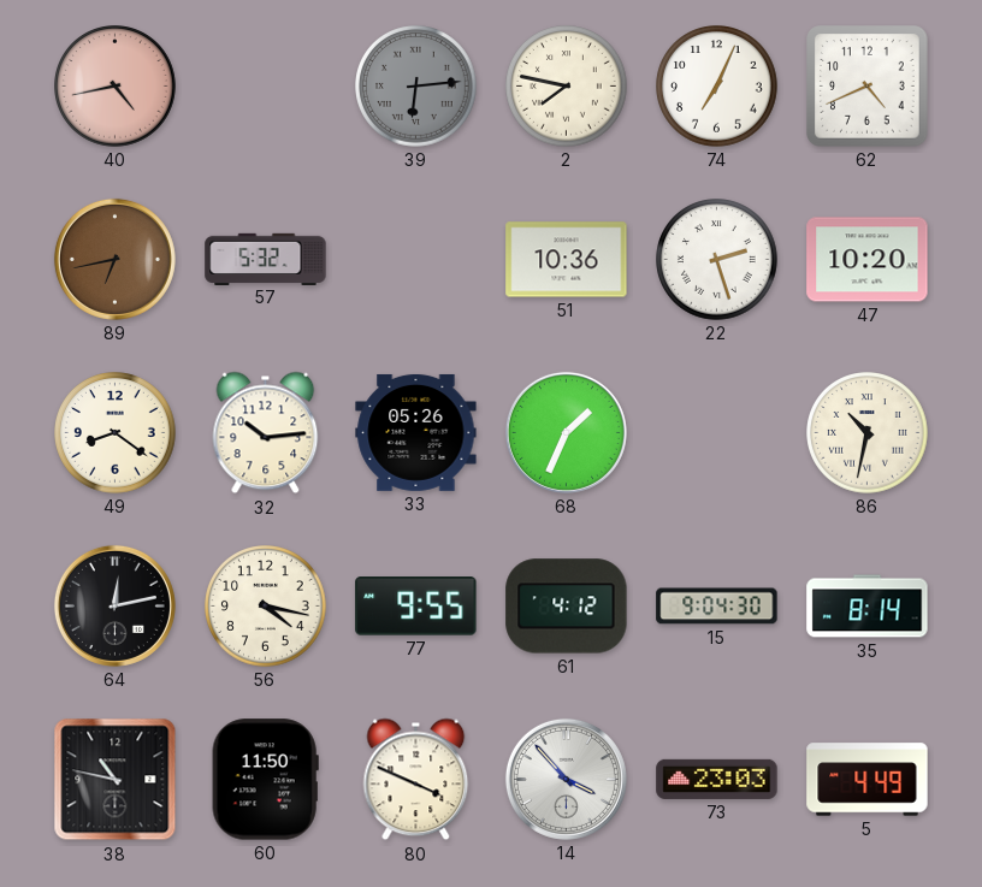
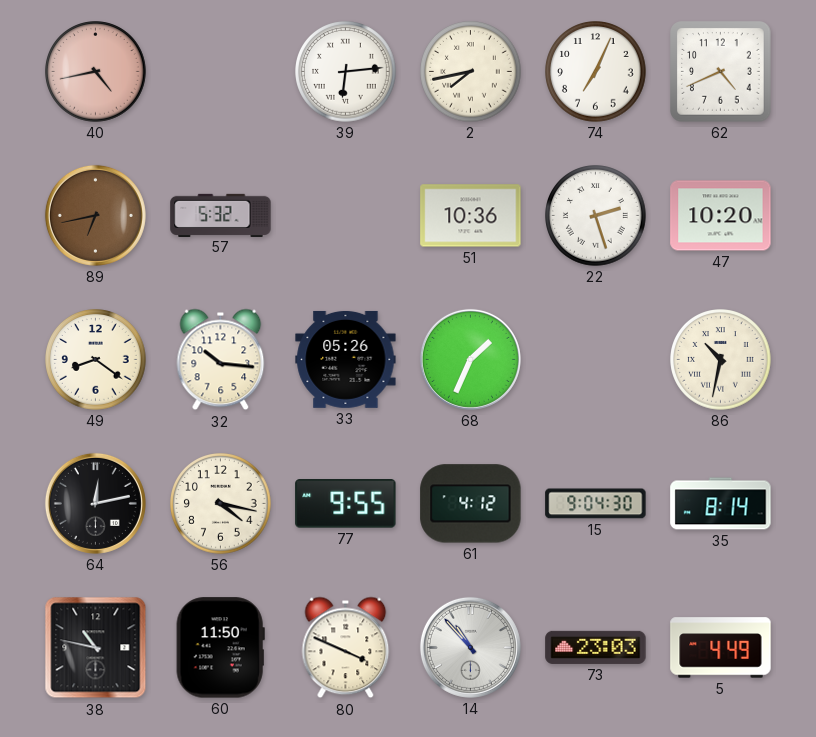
39 dial: grey -> white
2: 7:47 -> 7:43
32: 10:14 -> 10:16
14: 3:53 -> 10:53
